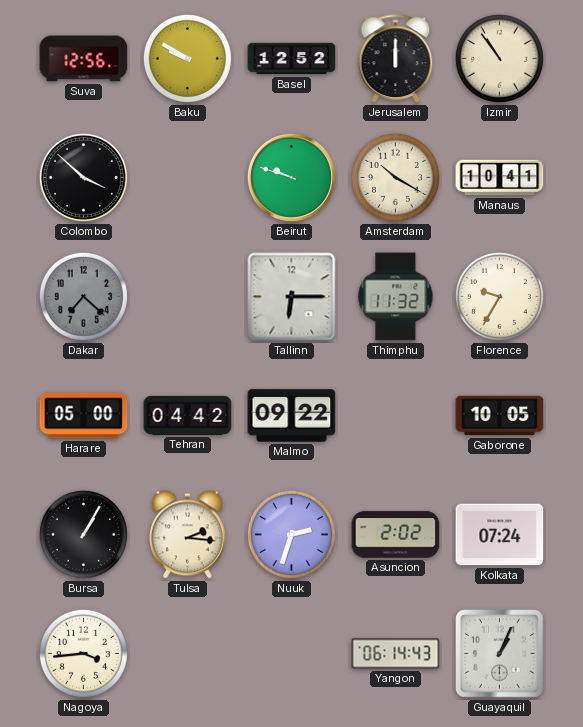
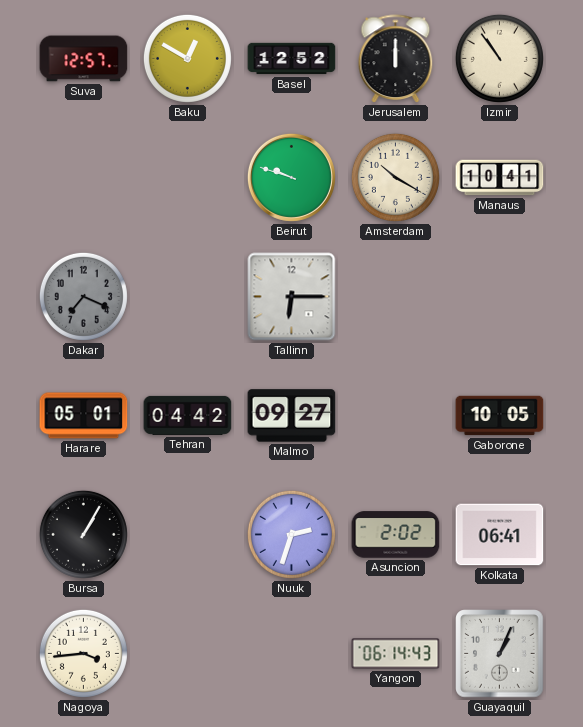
Suva: 12:56 -> 12:57
Baku: 9:50 -> 12:50
Colombo: 3:52 -> none
Dakar: 7:22 -> 7:19
Thimphu: 11:32 -> none
Florence: 9:35 -> none
Harare: 05:00 -> 05:01
Malmo: 09:22 -> 09:27
Tulsa: 2:16 -> none
Kolkata: 07:24 -> 06:41
